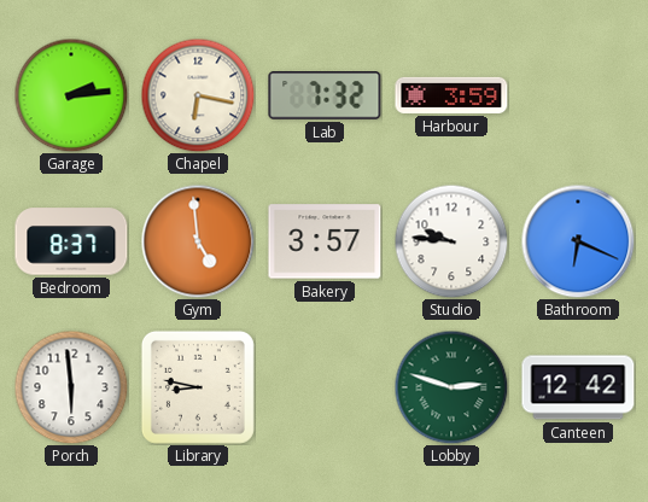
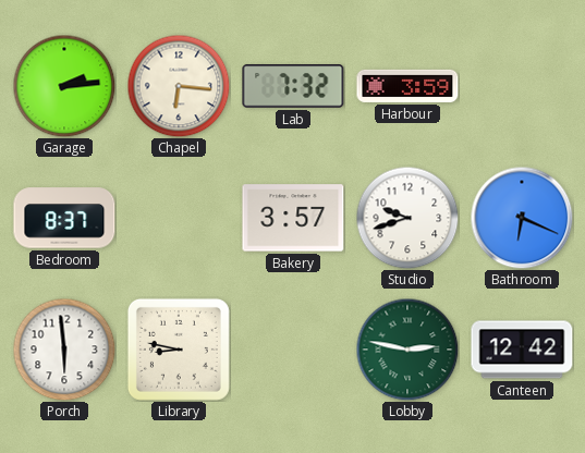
Chapel: 6:17 -> 6:16
Gym: 4:59 -> none
Studio: 9:46 -> 9:42
Lobby: 2:48 -> 2:47
